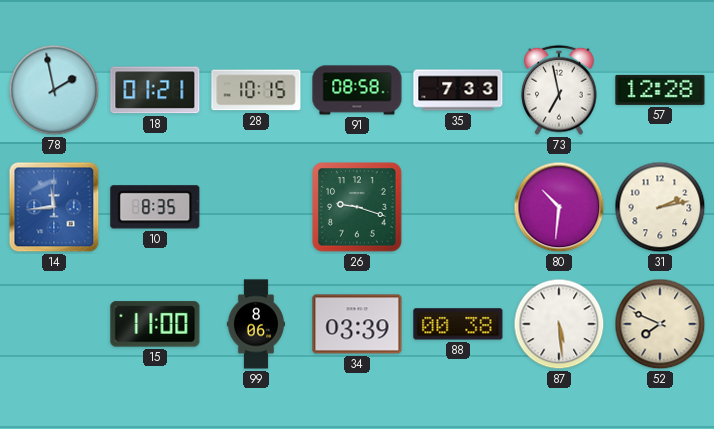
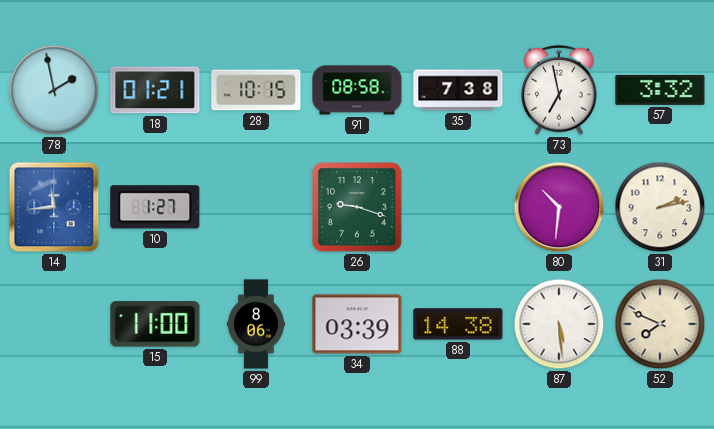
35: 7:33 -> 7:38
57: 12:28 -> 3:32
10: 8:35 -> 1:27
88: 00:38 -> 14:38
